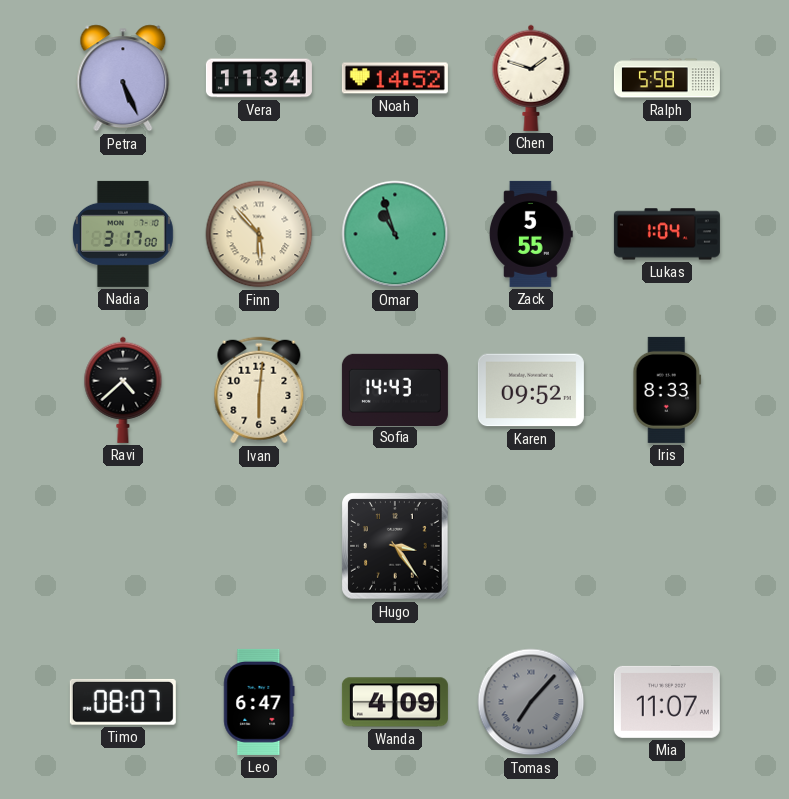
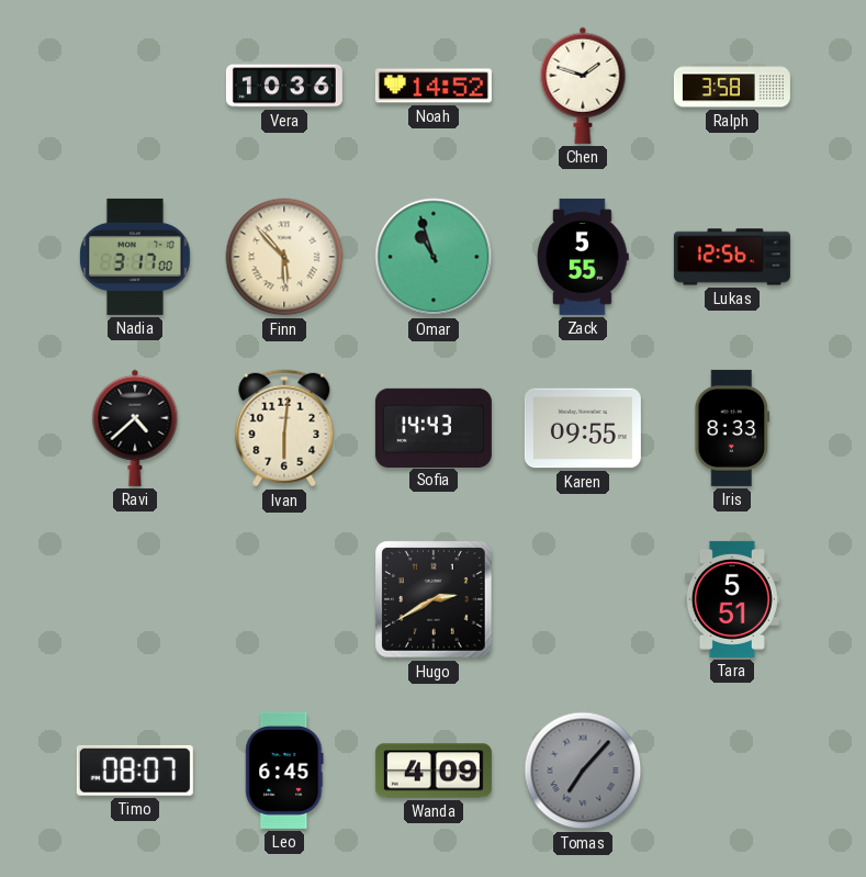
Petra: 5:26 -> none
Vera: 11:34 -> 10:36
Ralph: 5:58 -> 3:58
Lukas: 1:04 -> 12:56
Karen: 09:52 -> 09:55
Hugo: 3:24 -> 2:40
Tara: none -> 5:51
Leo: 6:47 -> 6:45
Mia: 11:07 -> none
